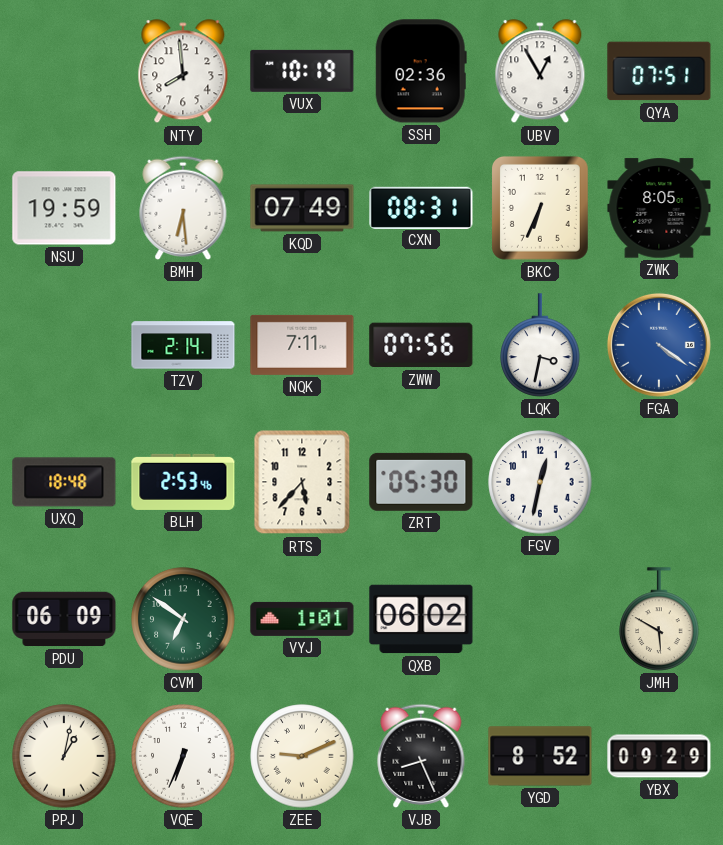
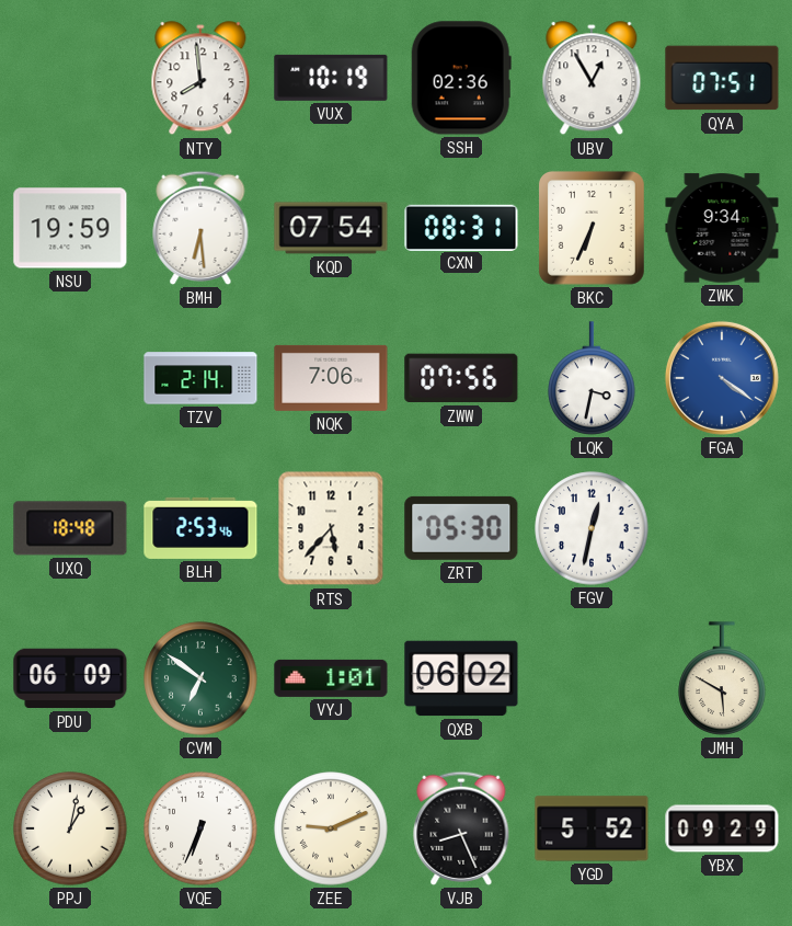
KQD: 07:49 -> 07:54
ZWK: 8:05 -> 9:34
NQK: 7:11 -> 7:06
YGD: 8:52 -> 5:52
